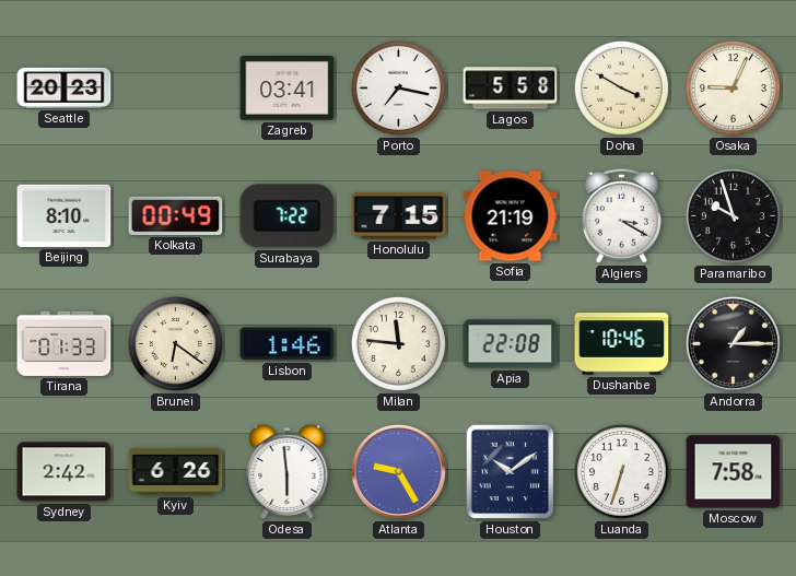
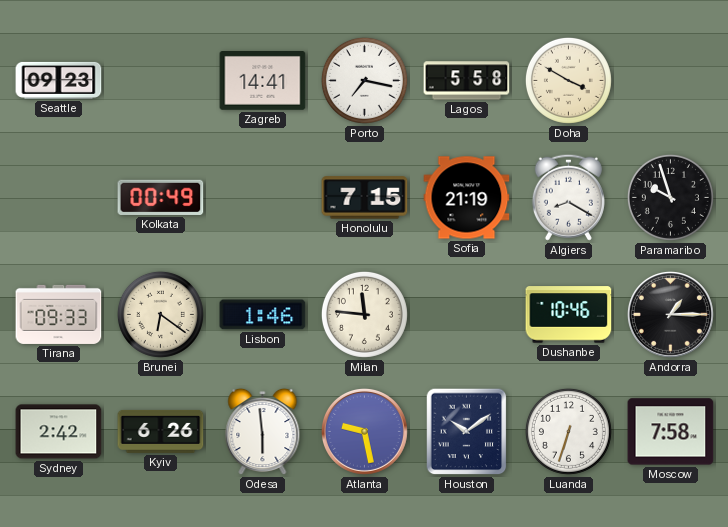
Seattle: 20:23 -> 09:23
Zagreb: 03:41 -> 14:41
Osaka: 9:04 -> none
Beijing: 8:10 -> none
Surabaya: 7:22 -> none
Algiers: 3:20 -> 8:20
Tirana: 01:33 -> 09:33
Apia: 22:08 -> none
Atlanta: 9:25 -> 9:28
